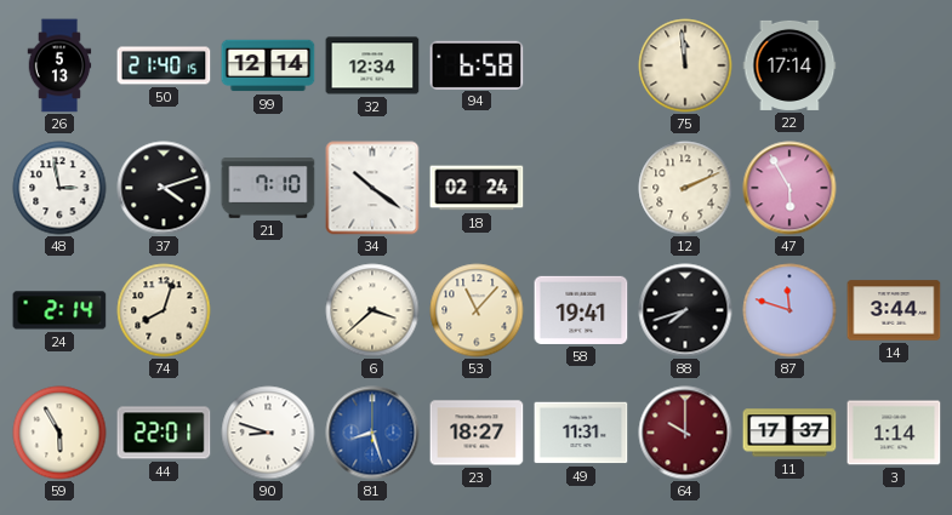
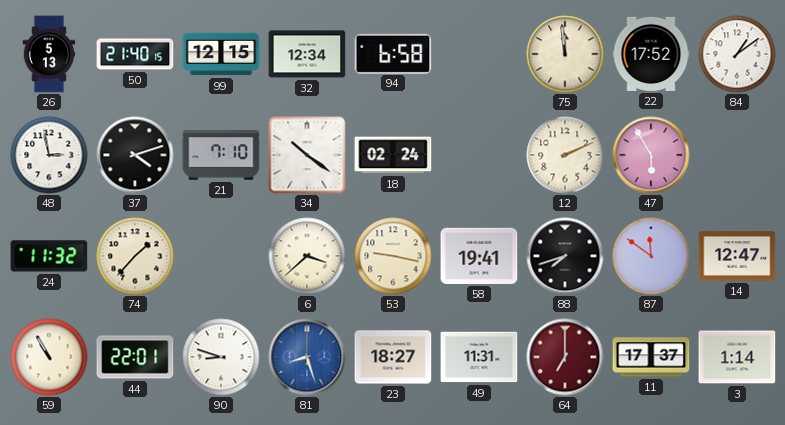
99: 12:14 -> 12:15
22: 17:14 -> 17:52
84: none -> 1:09
24: 2:14 -> 11:32
74: 8:03 -> 1:37
53: 11:07 -> 9:17
87: 11:48 -> 11:51
14: 3:44 -> 12:47
59: 5:55 -> 10:55
64: 10:00 -> 7:00
